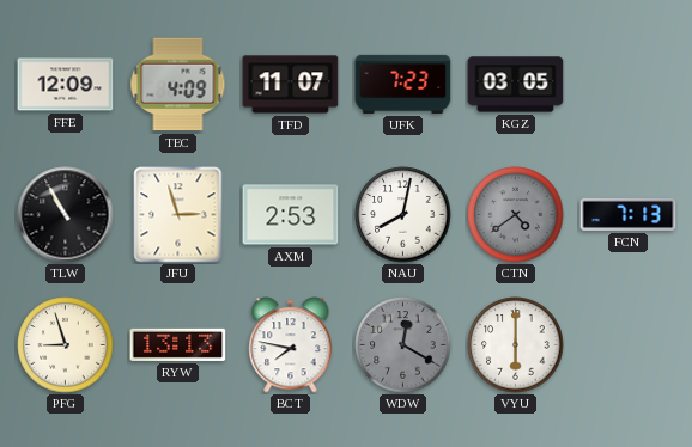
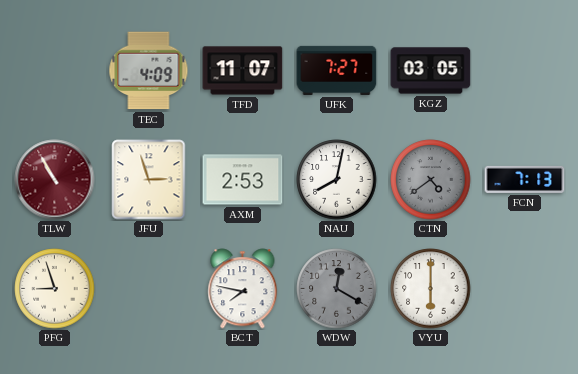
FFE: 12:09 -> none
UFK: 7:23 -> 7:27
TLW dial: black -> burgundy
RYW: 13:13 -> none
